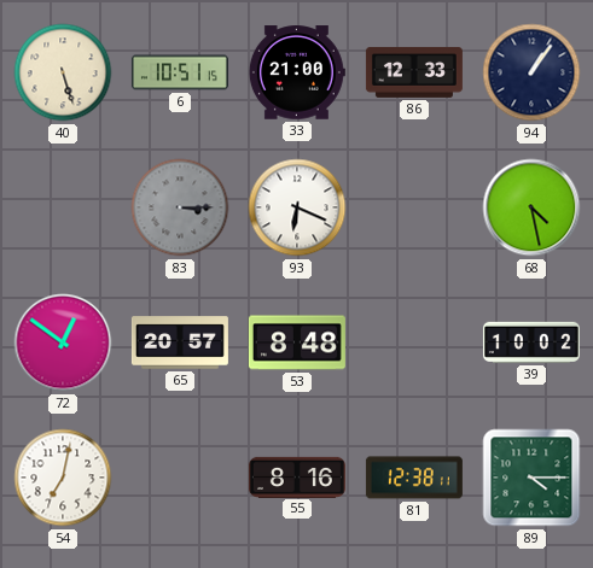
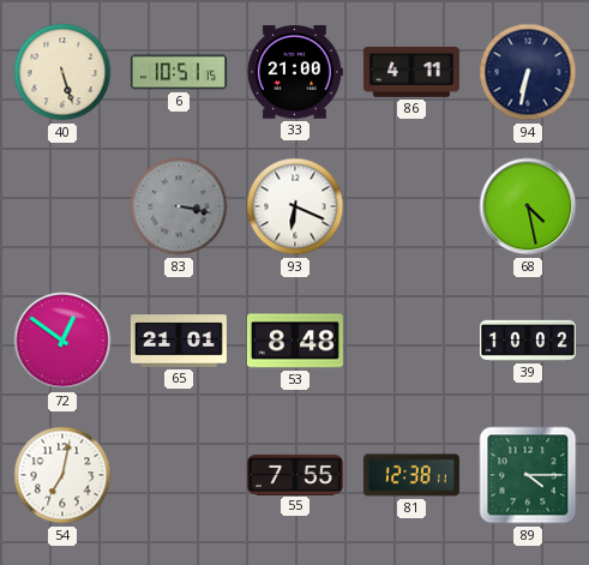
86: 12:33 -> 4:11
94: 1:06 -> 6:32
83: 3:15 -> 3:17
65: 20:57 -> 21:01
55: 8:16 -> 7:55
